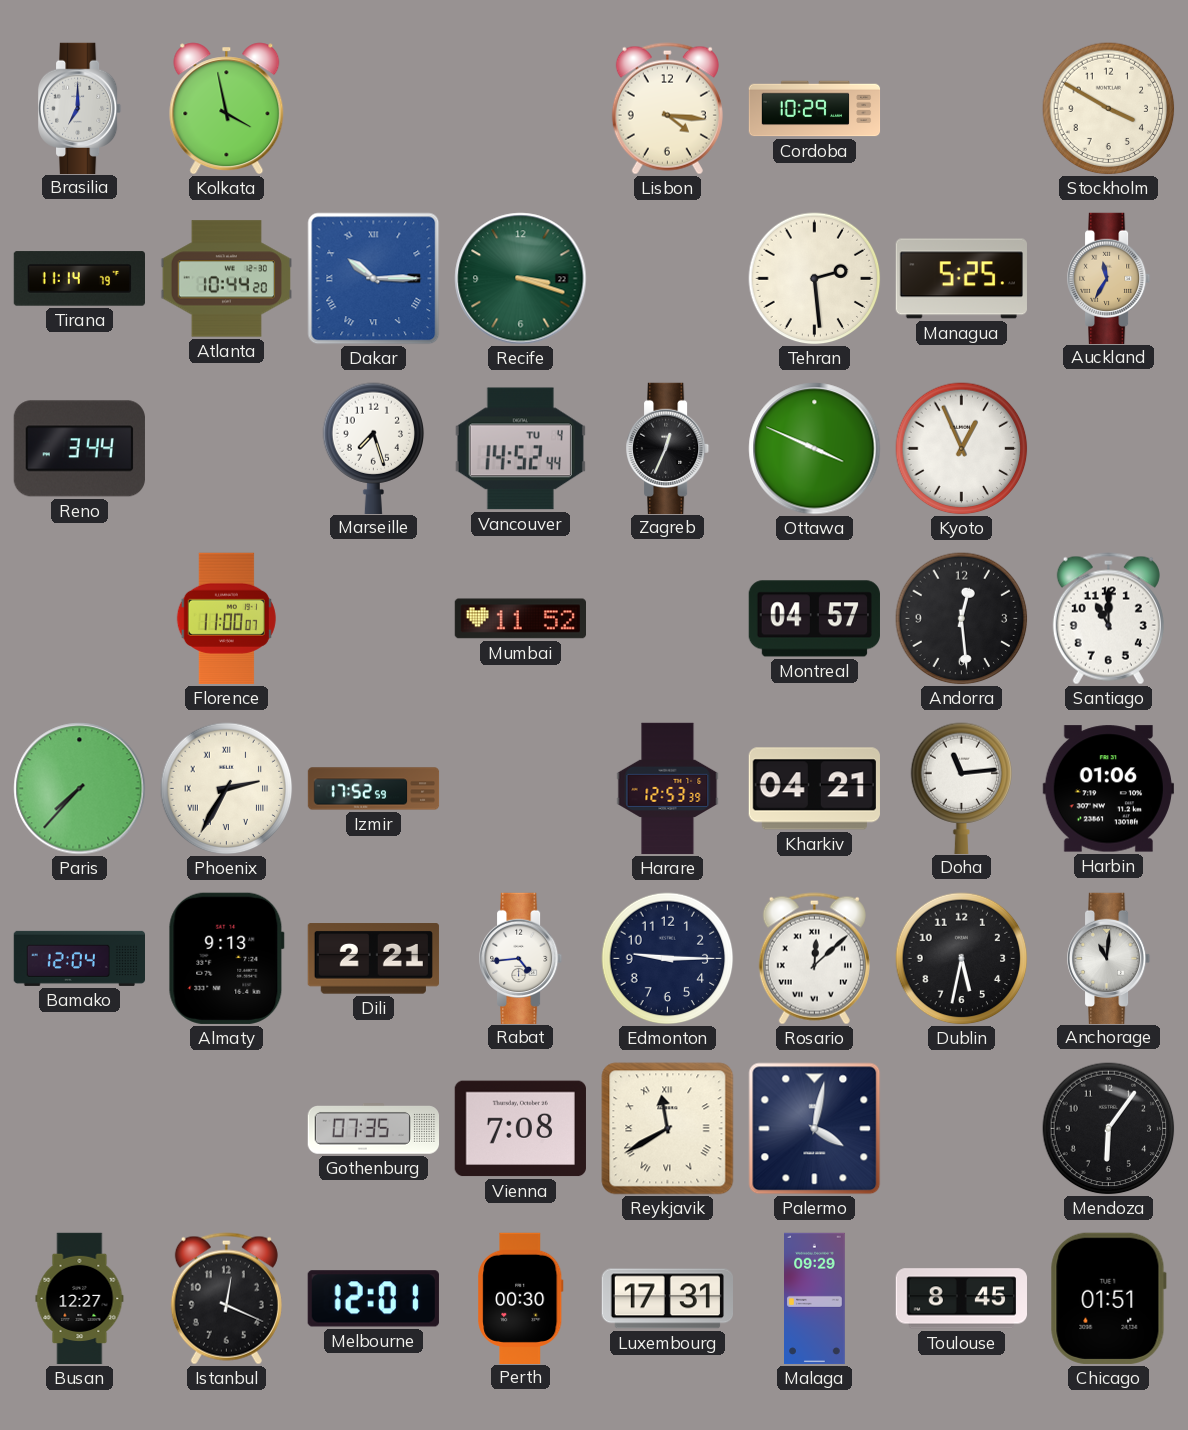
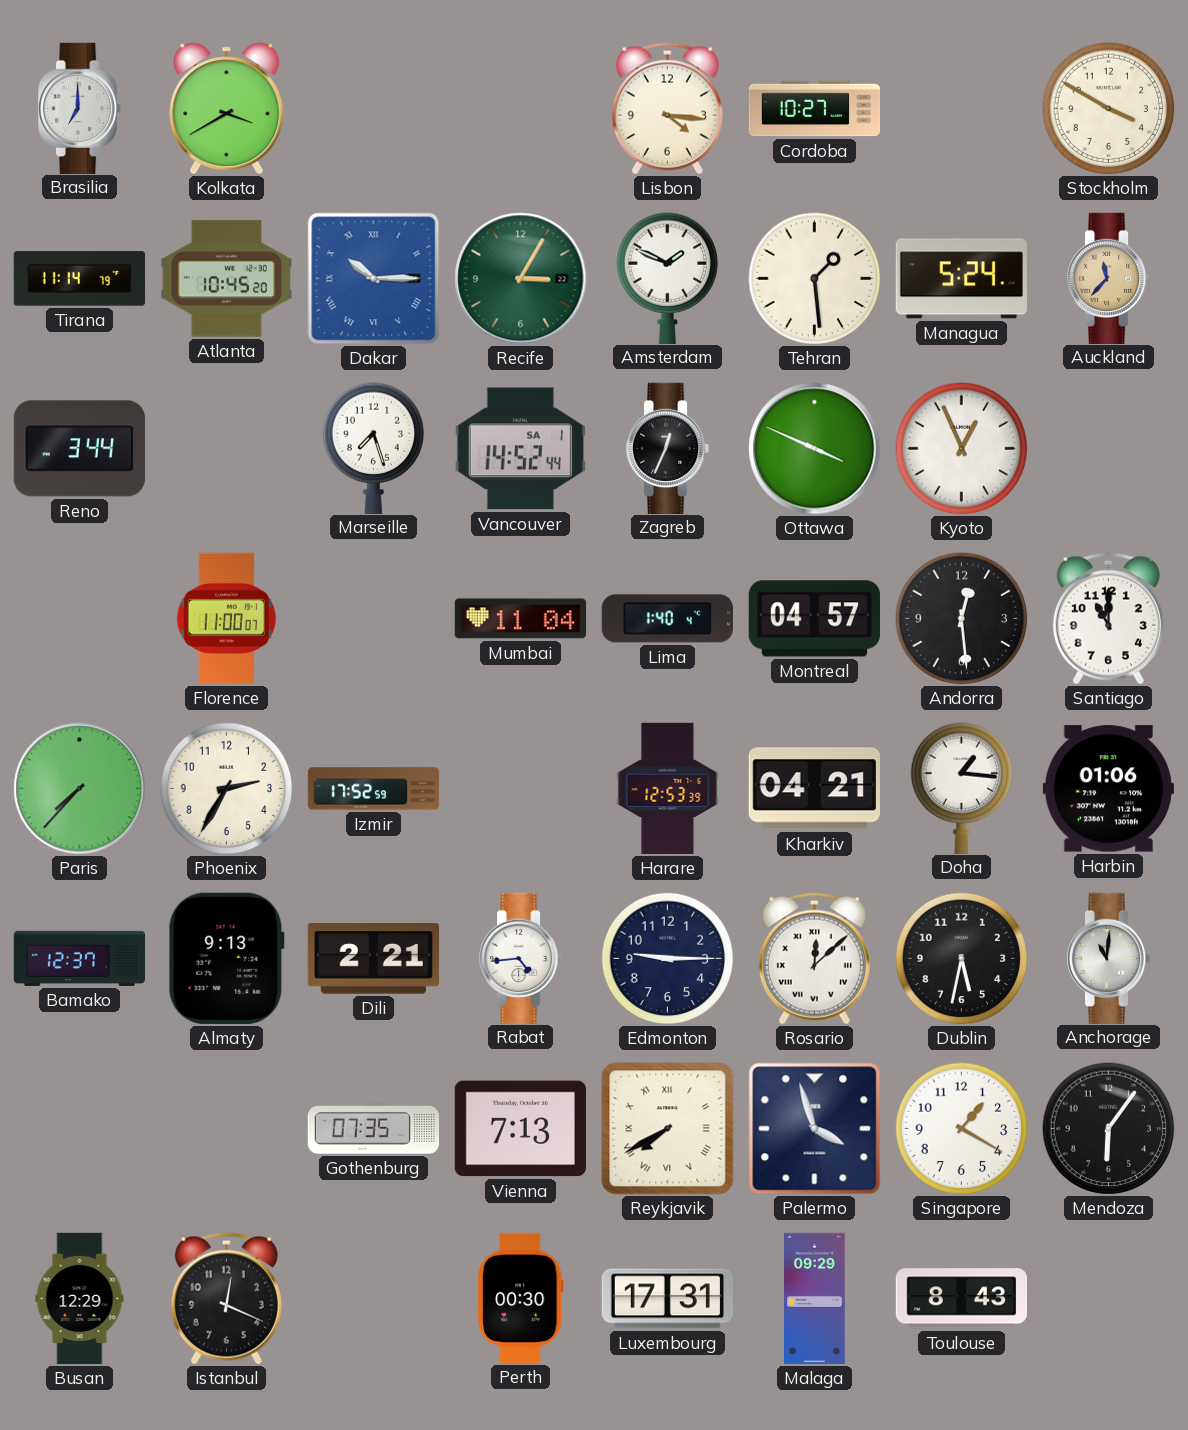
Kolkata: 3:58 -> 3:40
Cordoba: 10:29 -> 10:27
Atlanta: 10:44 -> 10:45
Recife: 3:18 -> 3:05
Amsterdam: none -> 1:49
Tehran: 2:29 -> 1:29
Managua: 5:25 -> 5:24
Auckland: 11:35 -> 11:37
Vancouver date: TU 4 -> SA 1
Mumbai: 11:52 -> 11:04
Lima: none -> 1:40
Phoenix numerals: Roman -> Arabic
Doha: 11:14 -> 1:16
Bamako: 12:04 -> 12:37
Vienna: 7:08 -> 7:13
Reykjavik: 11:40 -> 7:40
Palermo: 4:02 -> 3:57
Singapore: none -> 1:20
Busan: 12:27 -> 12:29
Melbourne: 12:01 -> none
Toulouse: 8:45 -> 8:43
Chicago: 01:51 -> none
